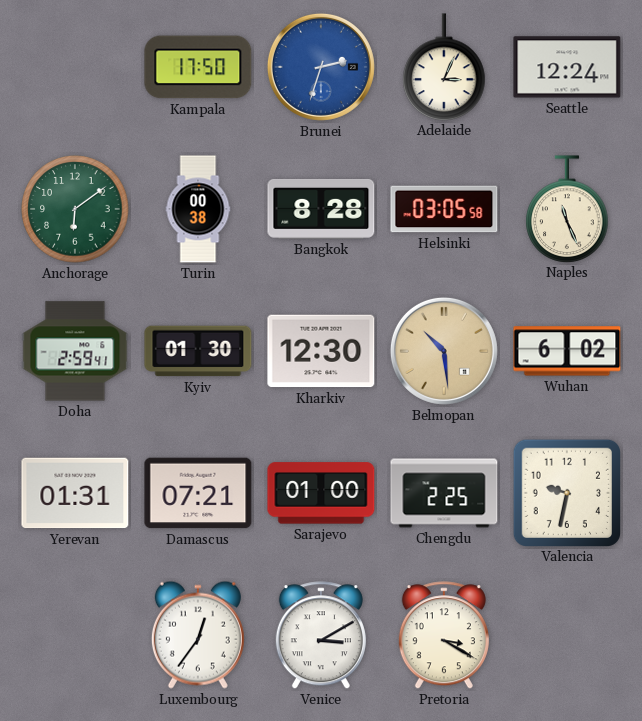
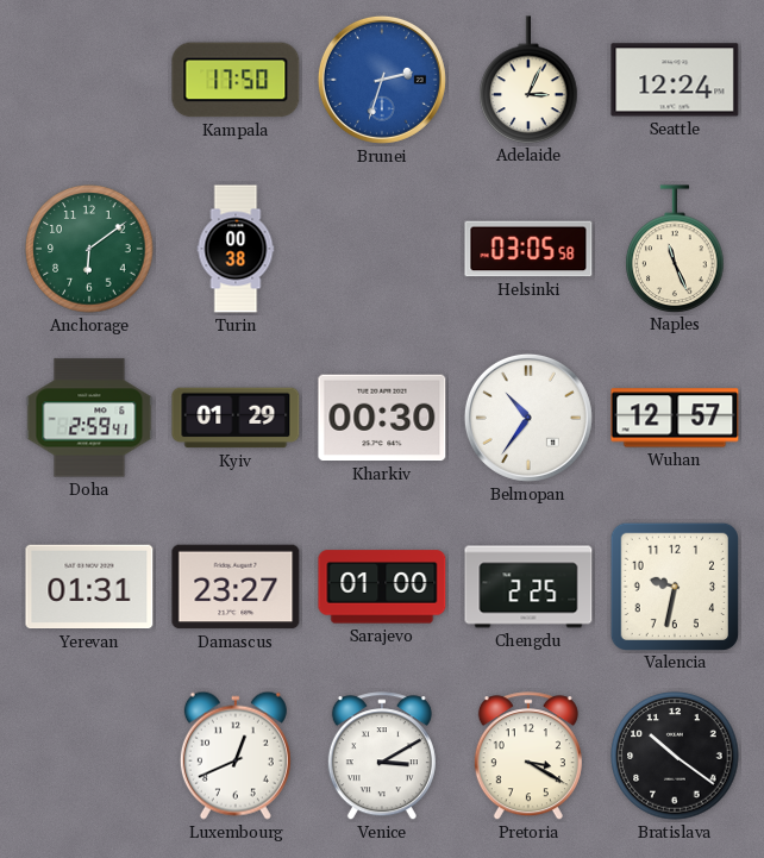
Bangkok: 8:28 -> none
Kyiv: 01:30 -> 01:29
Kharkiv: 12:30 -> 00:30
Belmopan: 10:29 -> 10:36
Belmopan dial: champagne -> white
Wuhan: 6:02 -> 12:57
Damascus: 07:21 -> 23:27
Luxembourg: 12:36 -> 12:41
Bratislava: none -> 10:21
